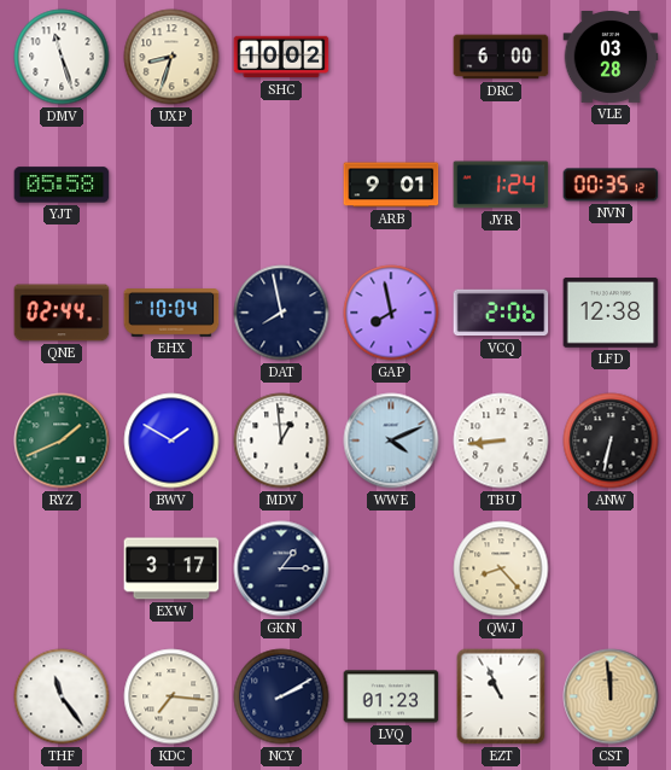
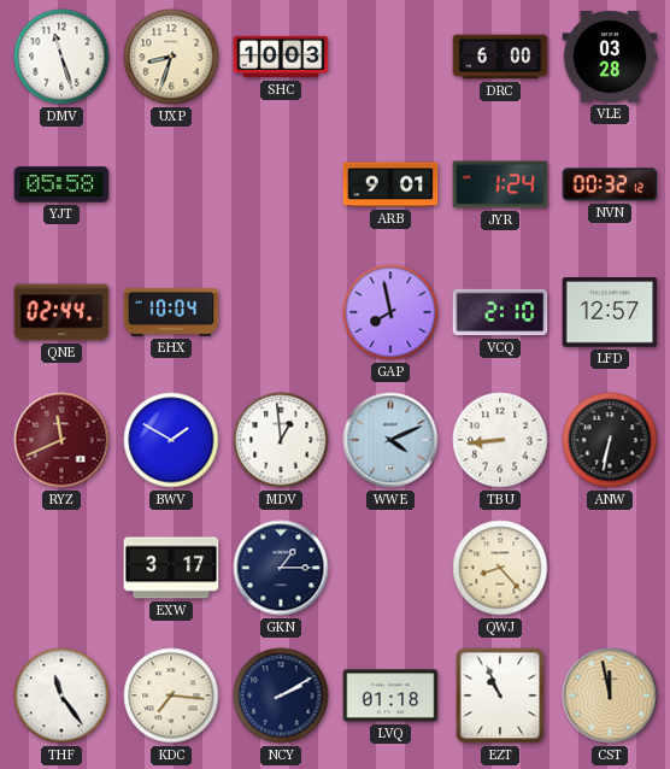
SHC: 10:02 -> 10:03
NVN: 00:35 -> 00:32
DAT: 7:58 -> none
VCQ: 2:06 -> 2:10
LFD: 12:38 -> 12:57
RYZ: 1:41 -> 11:41
RYZ dial: green -> burgundy
LVQ: 01:23 -> 01:18
CST: 11:59 -> 11:58
